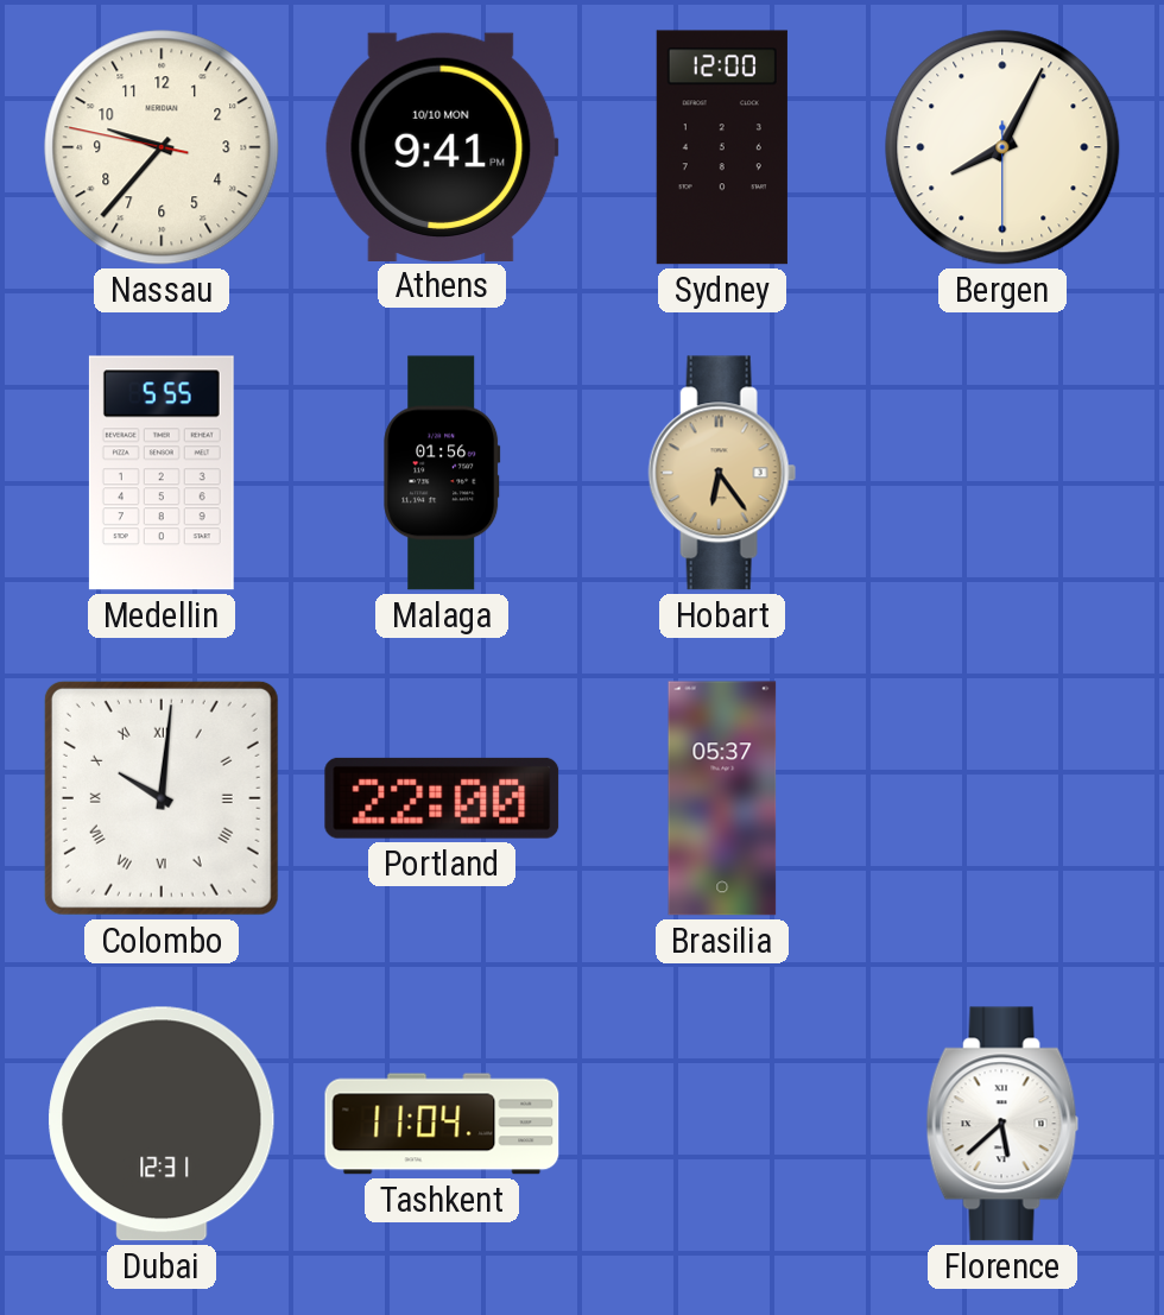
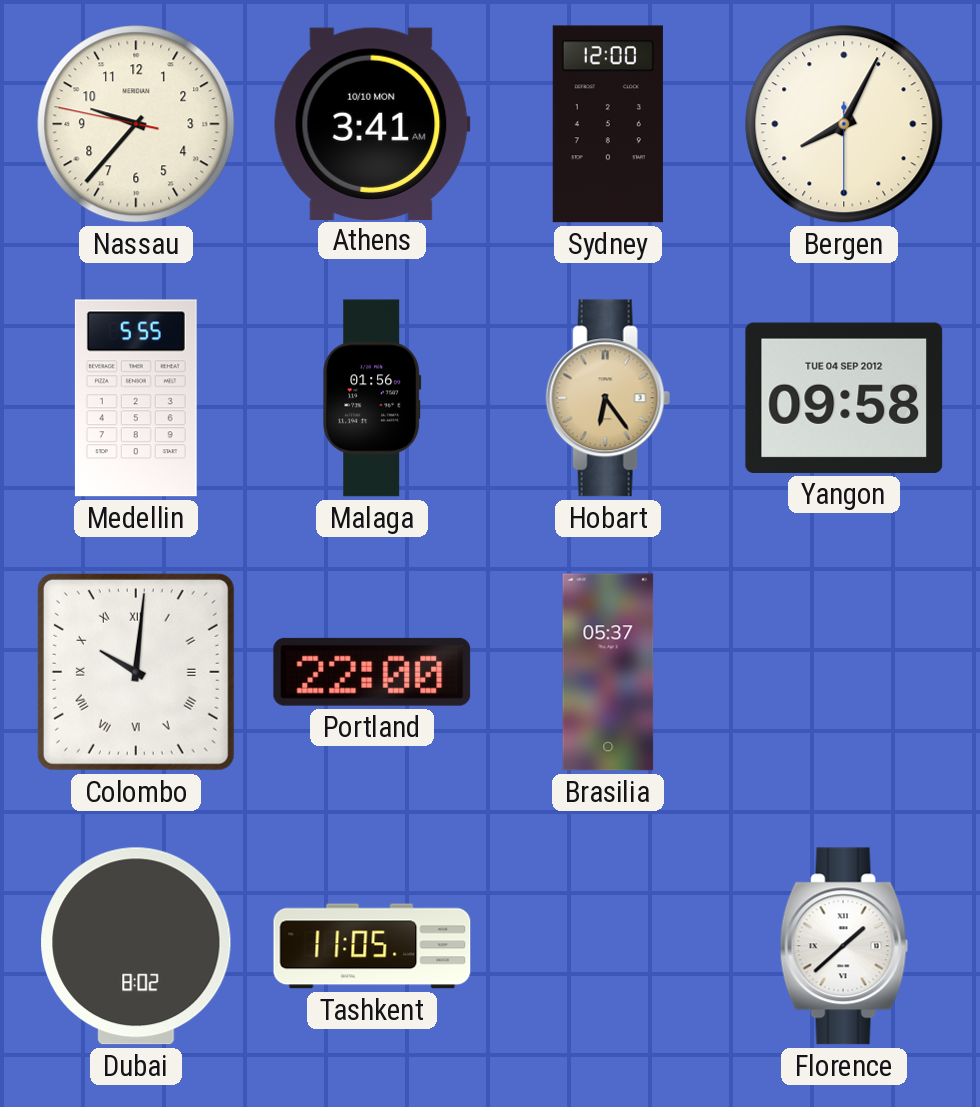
Athens: 9:41 -> 3:41
Yangon: none -> 09:58
Dubai: 12:31 -> 8:02
Tashkent: 11:04 -> 11:05
Florence: 5:38 -> 1:38
